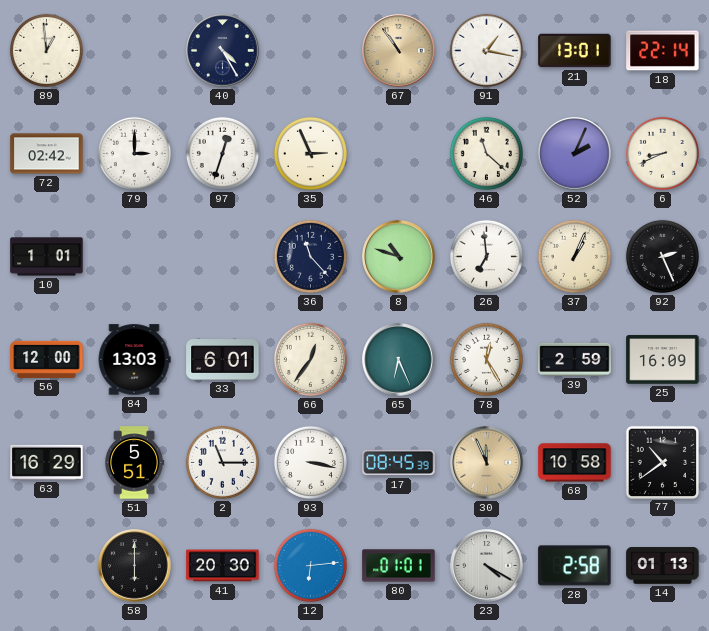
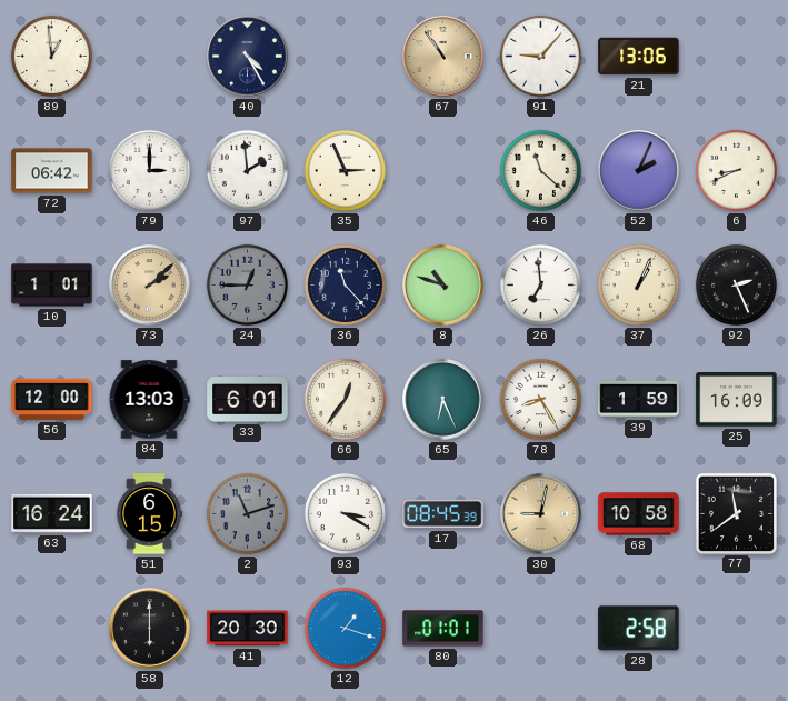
91: 1:17 -> 9:07
21: 13:01 -> 13:06
18: 22:14 -> none
72: 02:42 -> 06:42
97: 12:33 -> 1:59
73: none -> 2:08
24: none -> 12:45
78: 12:25 -> 8:25
39: 2:59 -> 1:59
63: 16:29 -> 16:24
51: 5:51 -> 6:15
2: 11:15 -> 11:12
2 dial: white -> grey
93: 3:17 -> 3:20
30: 11:56 -> 9:02
77: 10:39 -> 11:39
12: 6:14 -> 1:18
23: 4:20 -> none
14: 01:13 -> none
